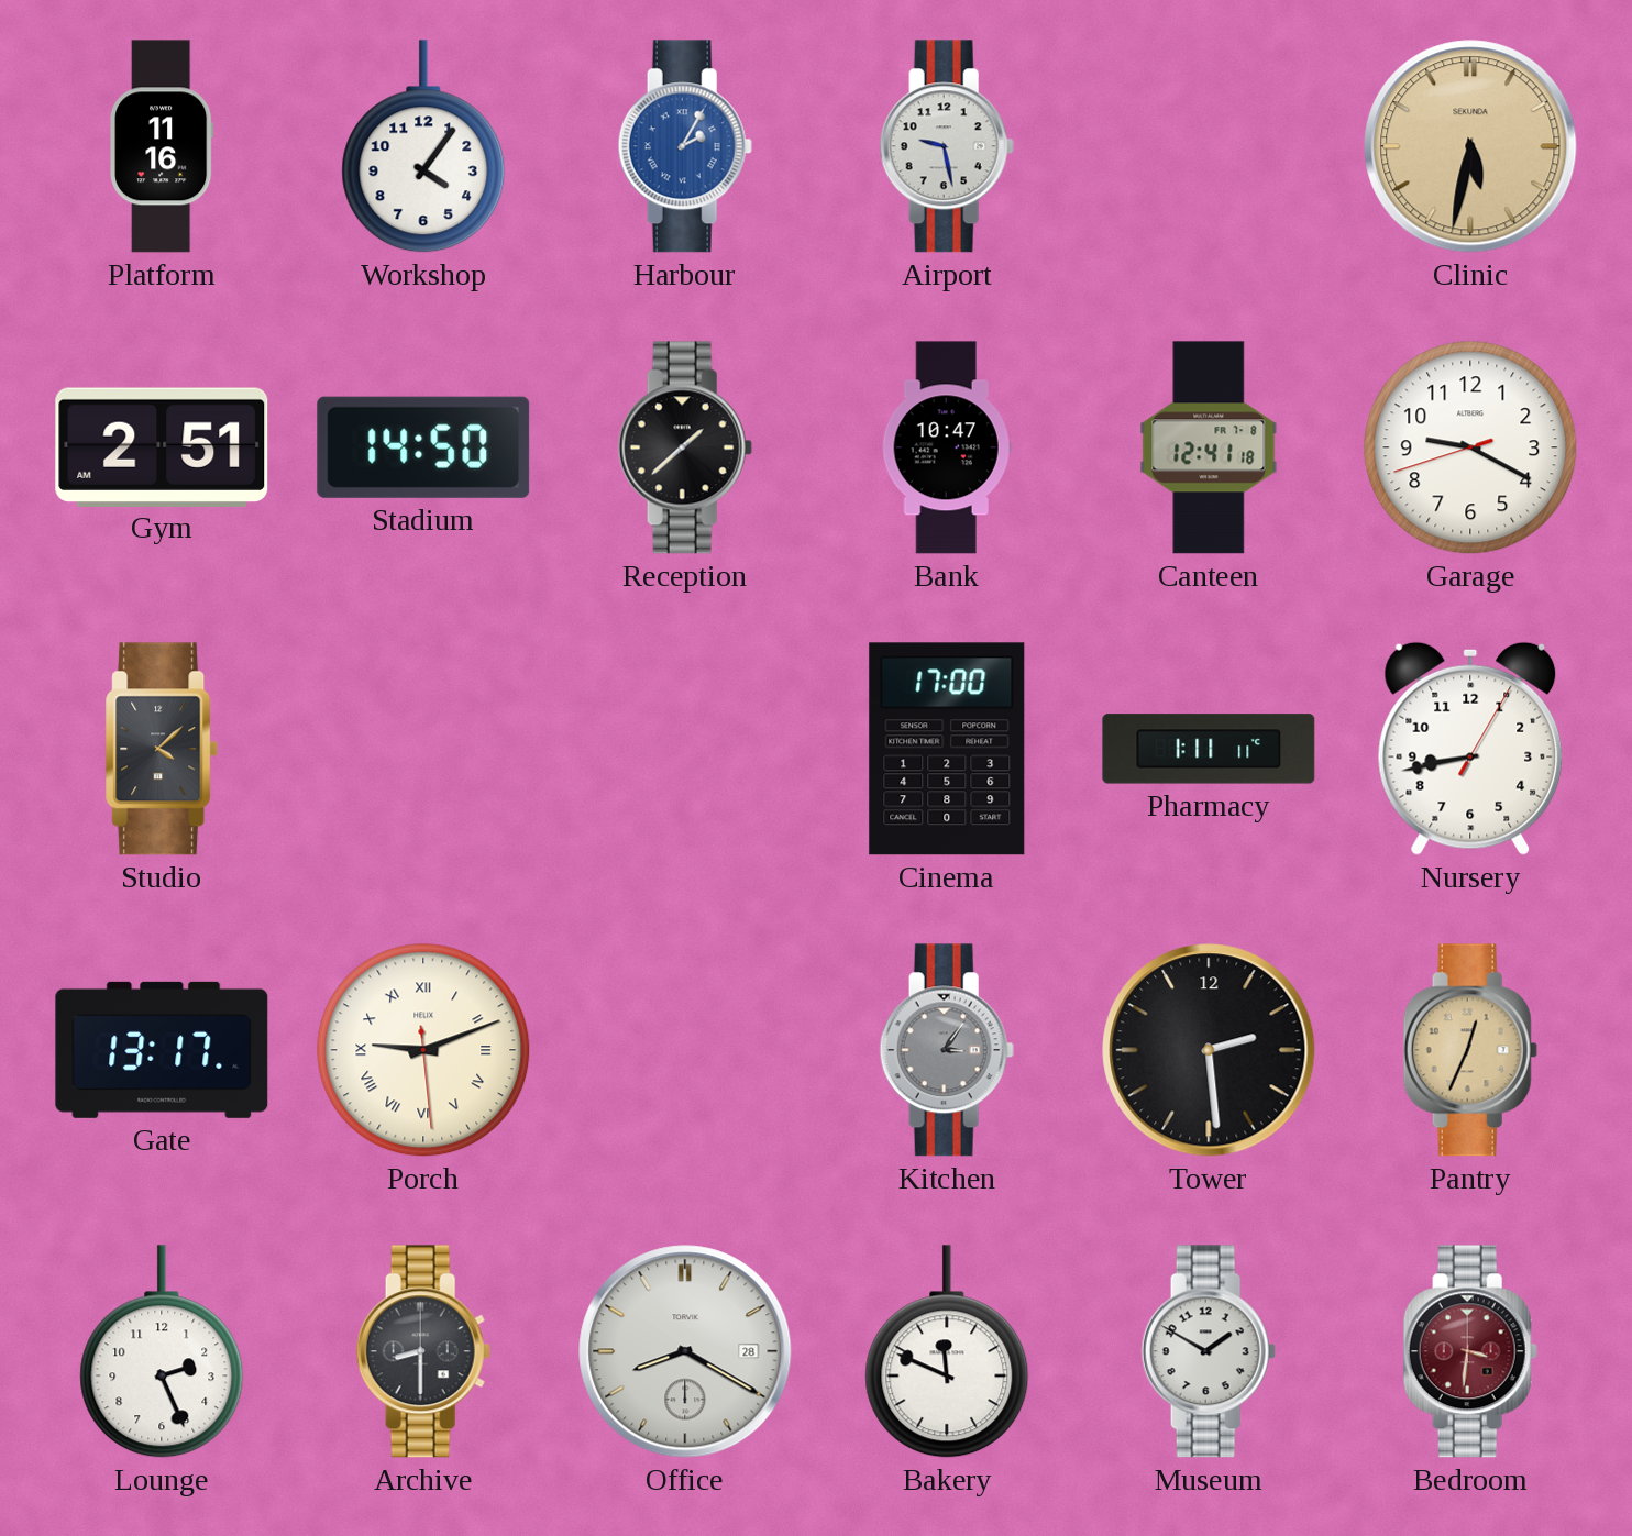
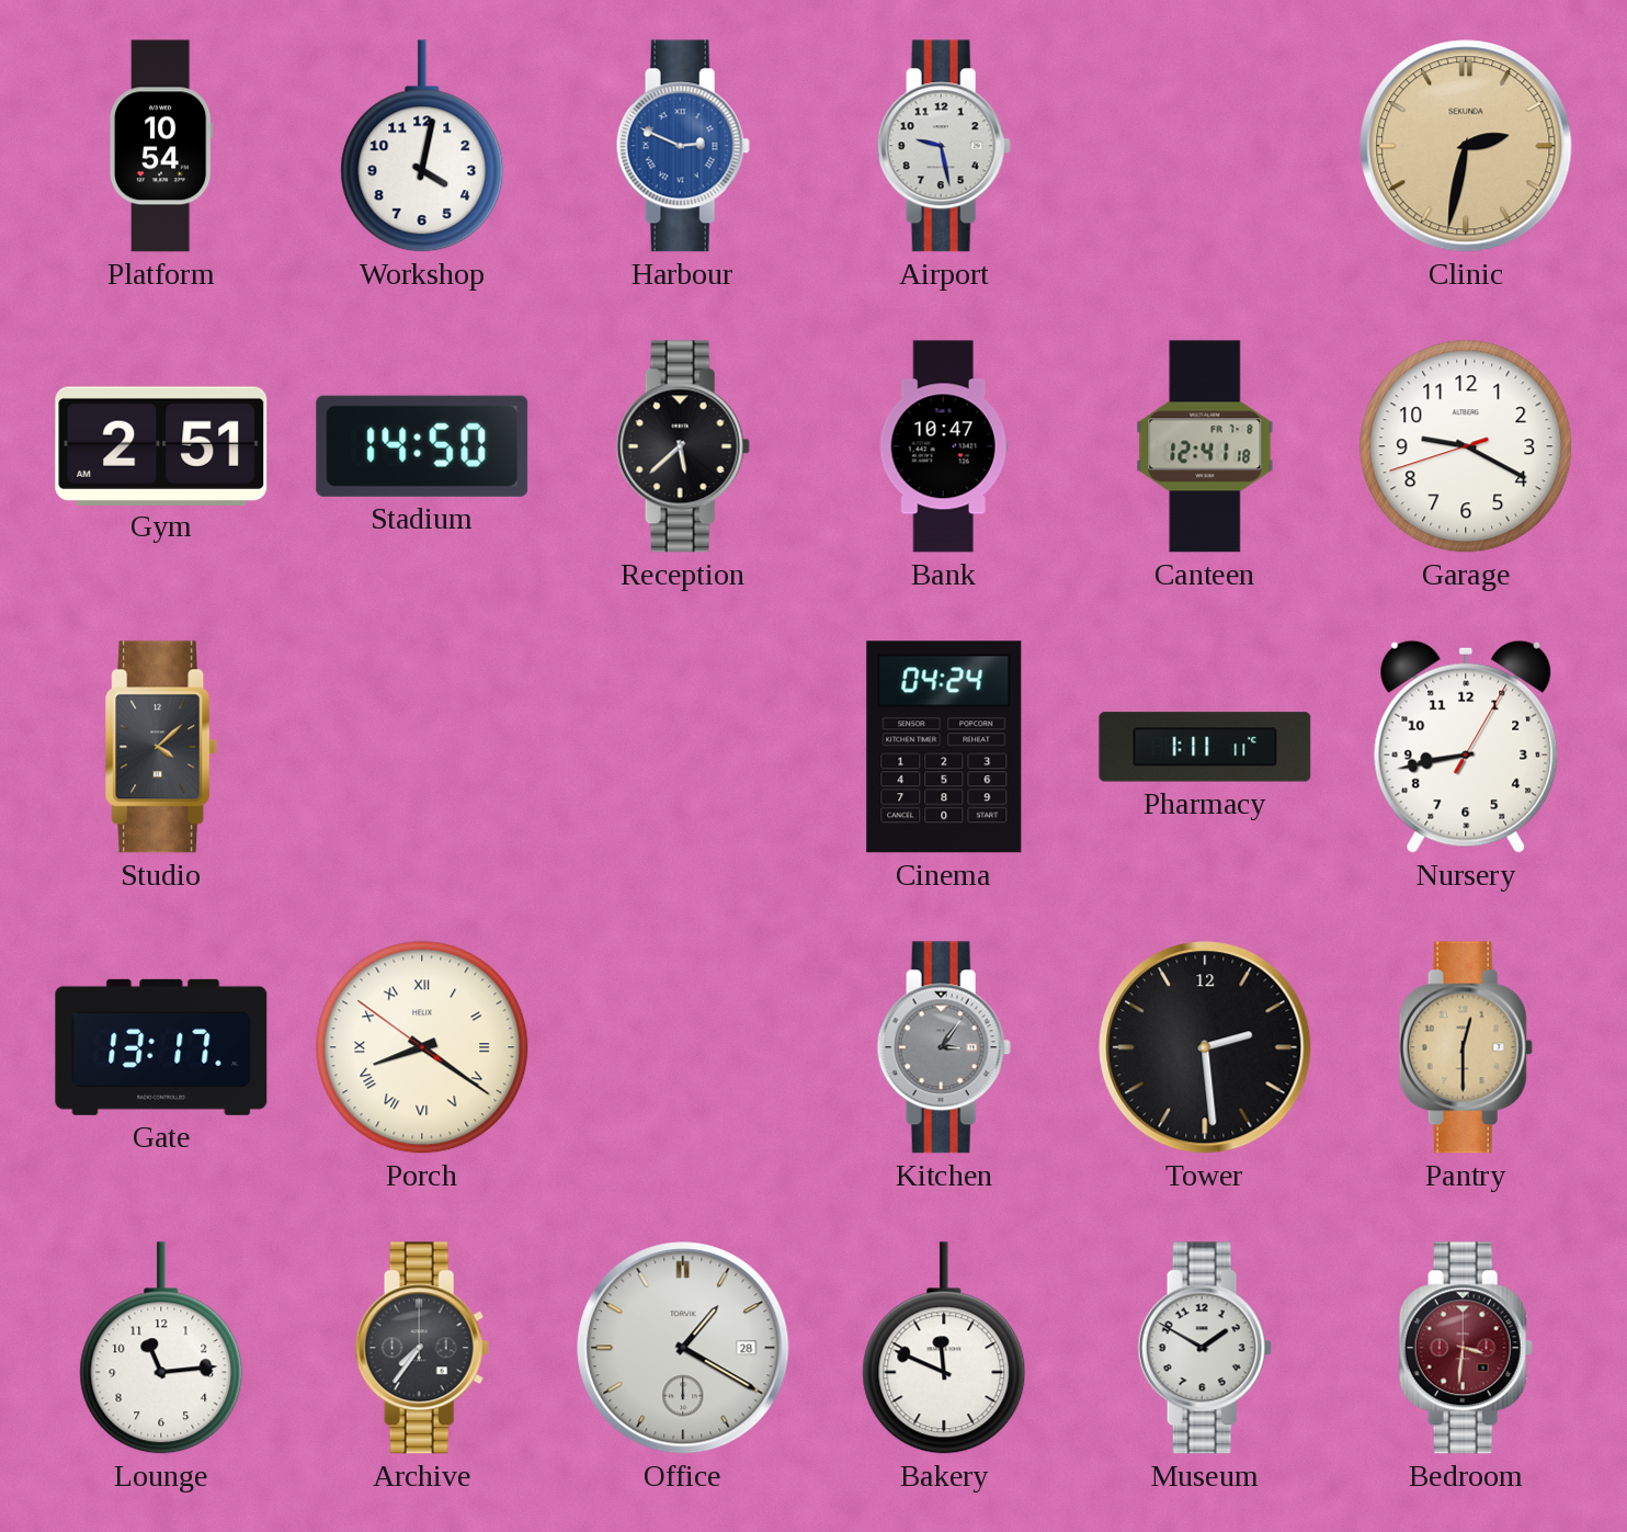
Platform: 11:16 -> 10:54
Workshop: 4:06 -> 4:02
Harbour: 2:05 -> 2:49
Clinic: 5:32 -> 2:32
Reception: 1:38 -> 5:38
Cinema: 17:00 -> 04:24
Porch: 9:11 -> 8:20
Pantry: 12:34 -> 12:30
Lounge: 2:26 -> 11:14
Archive: 8:30 -> 7:36
Office: 8:20 -> 1:20
